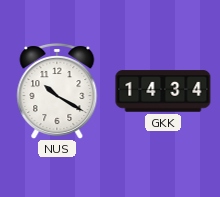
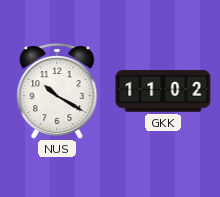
GKK: 14:34 -> 11:02
